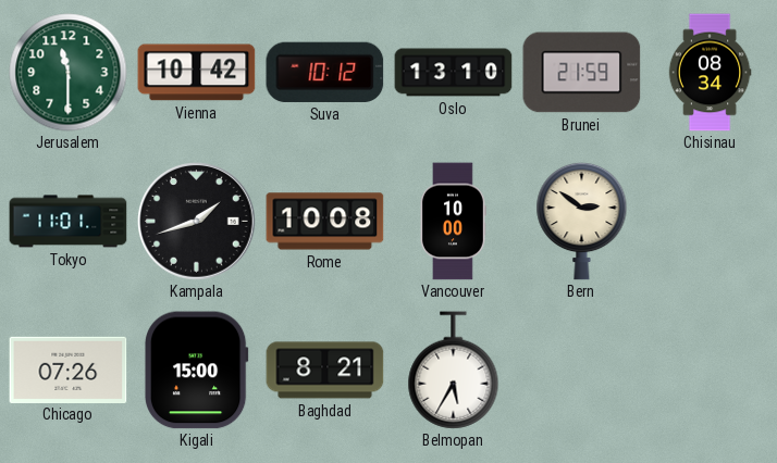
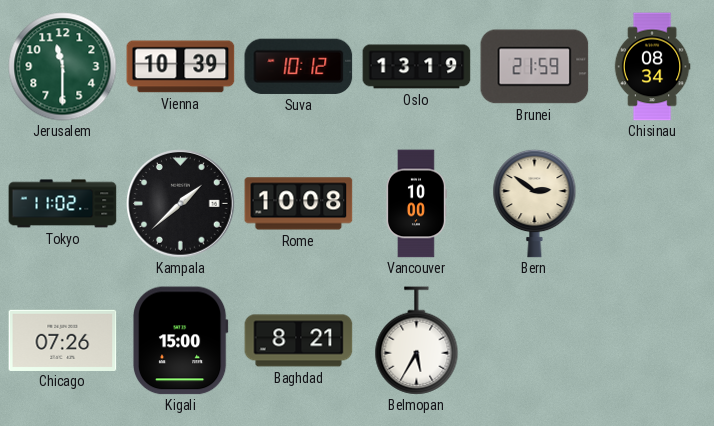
Vienna: 10:42 -> 10:39
Oslo: 13:10 -> 13:19
Tokyo: 11:01 -> 11:02
Kampala: 1:42 -> 1:38
